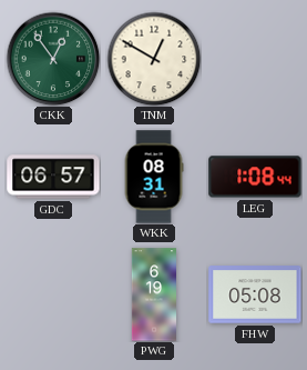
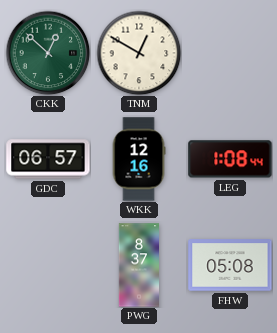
CKK: 12:54 -> 12:52
WKK: 08:31 -> 12:16
PWG: 6:19 -> 8:37
